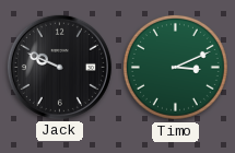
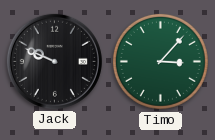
Timo: 3:11 -> 3:07
